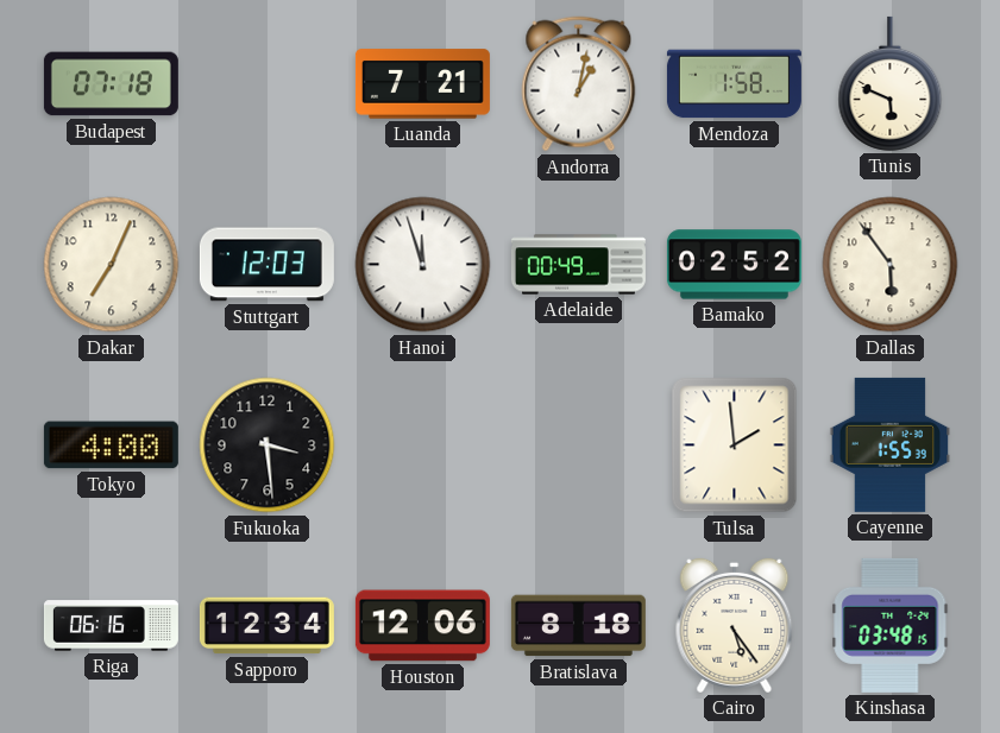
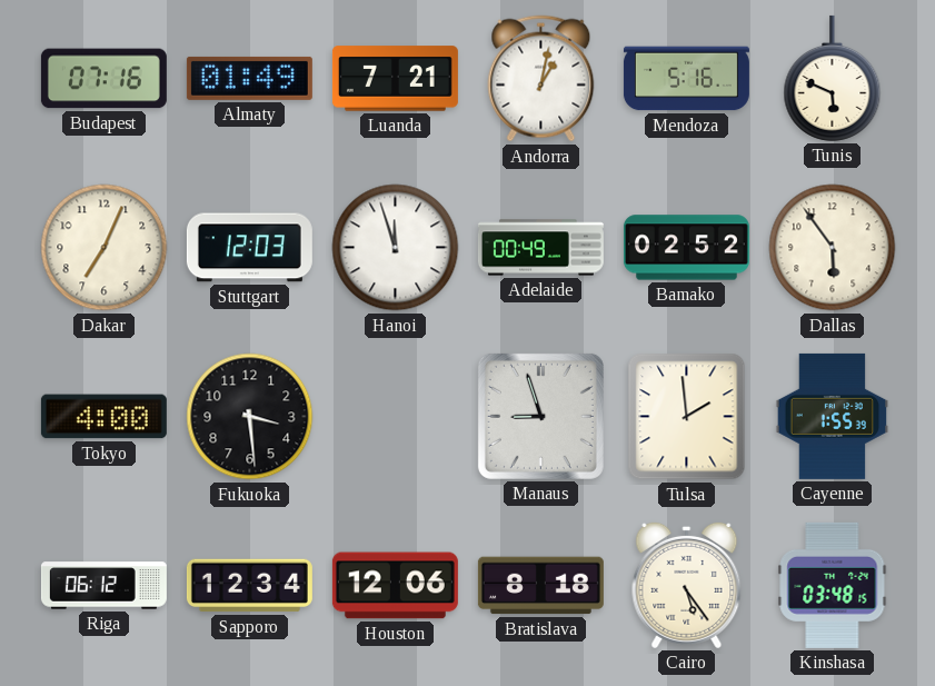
Budapest: 07:18 -> 07:16
Almaty: none -> 01:49
Mendoza: 1:58 -> 5:16
Manaus: none -> 8:57
Riga: 06:16 -> 06:12
